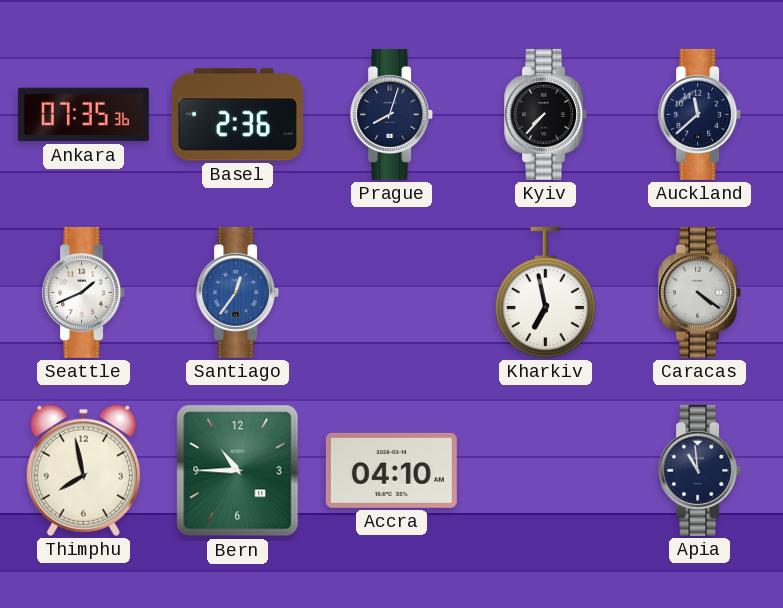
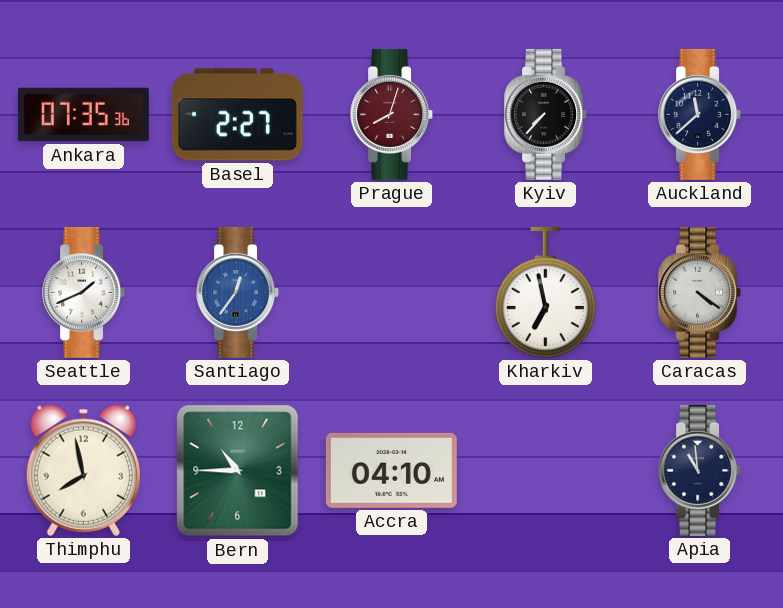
Basel: 2:36 -> 2:27
Prague dial: navy -> burgundy
